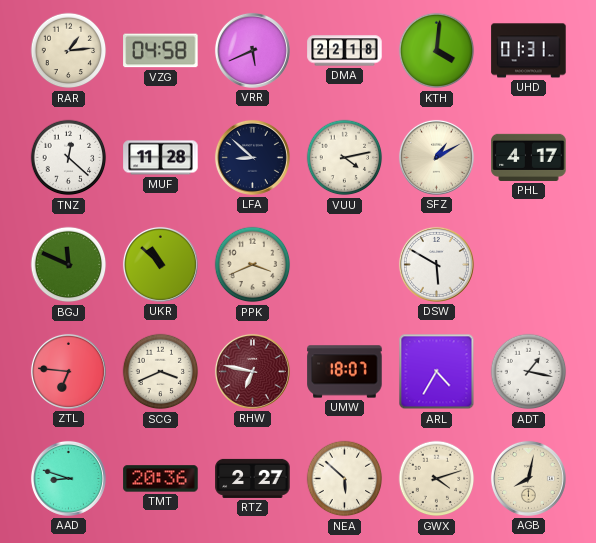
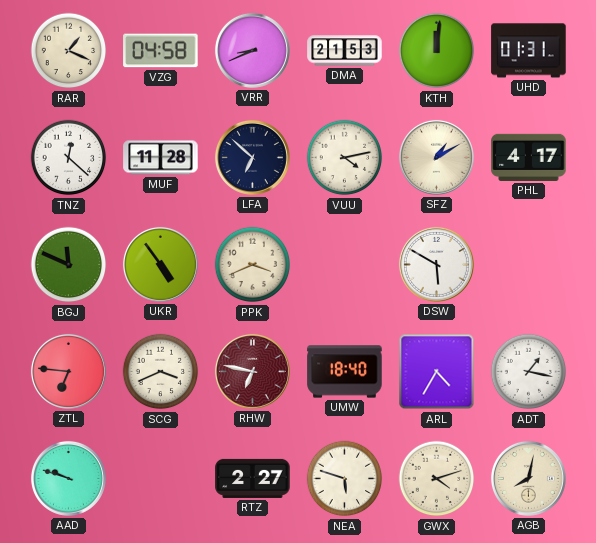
RAR: 1:14 -> 1:19
VRR: 5:41 -> 8:41
DMA: 22:18 -> 21:53
KTH: 4:01 -> 12:01
LFA: 8:52 -> 6:52
UKR: 10:52 -> 4:54
UMW: 18:07 -> 18:40
AAD: 8:48 -> 9:48
TMT: 20:36 -> none
NEA: 5:52 -> 5:48
